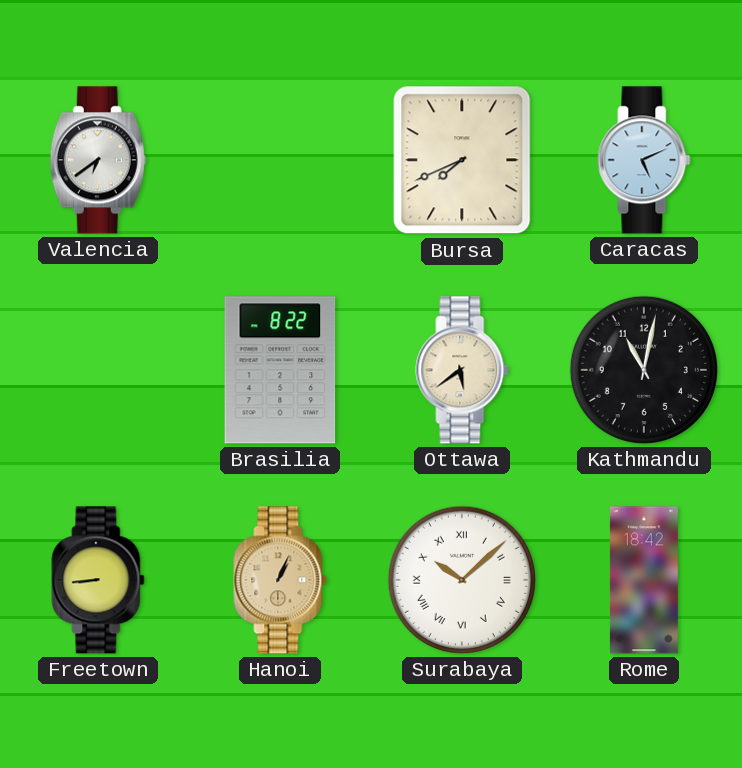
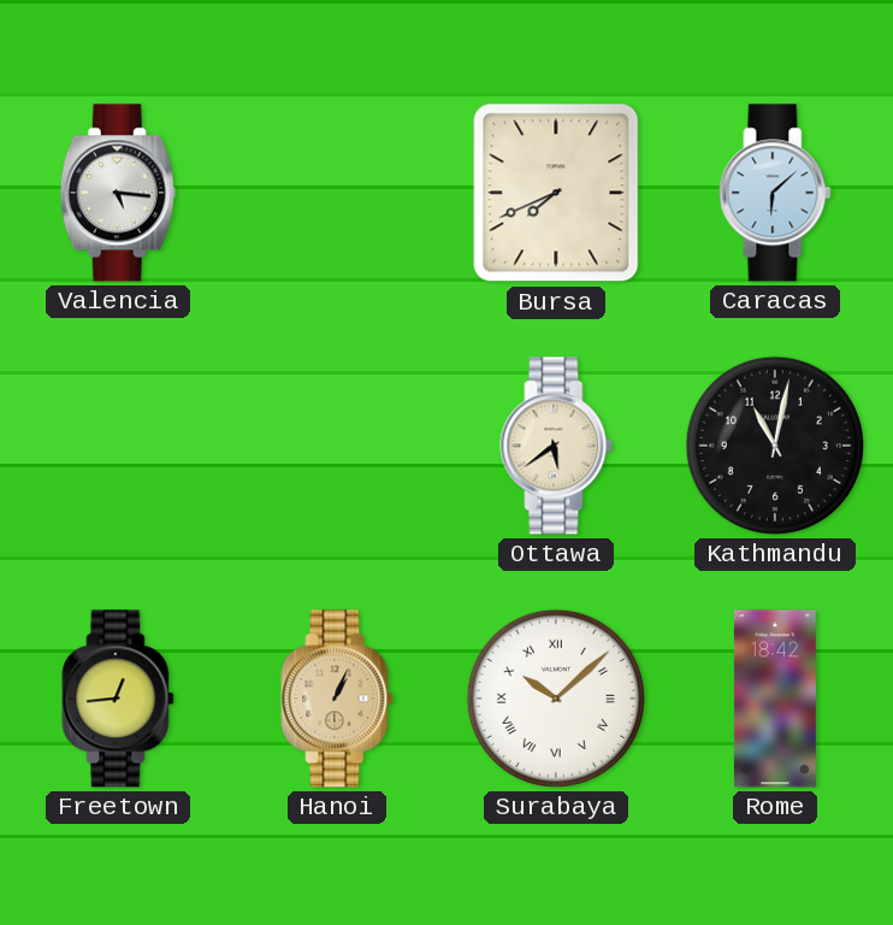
Valencia: 6:39 -> 5:16
Caracas: 5:11 -> 6:08
Brasilia: 8:22 -> none
Freetown: 8:44 -> 12:44
